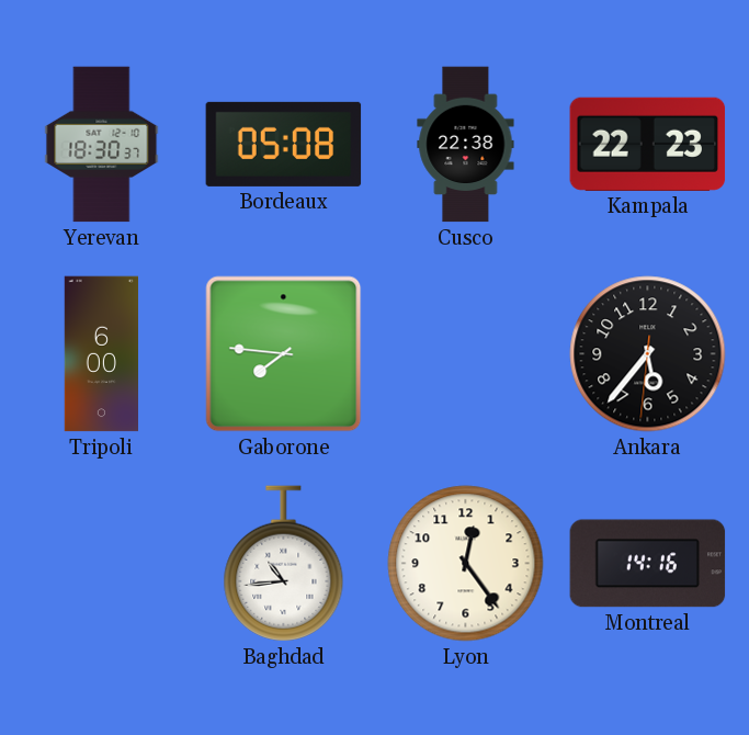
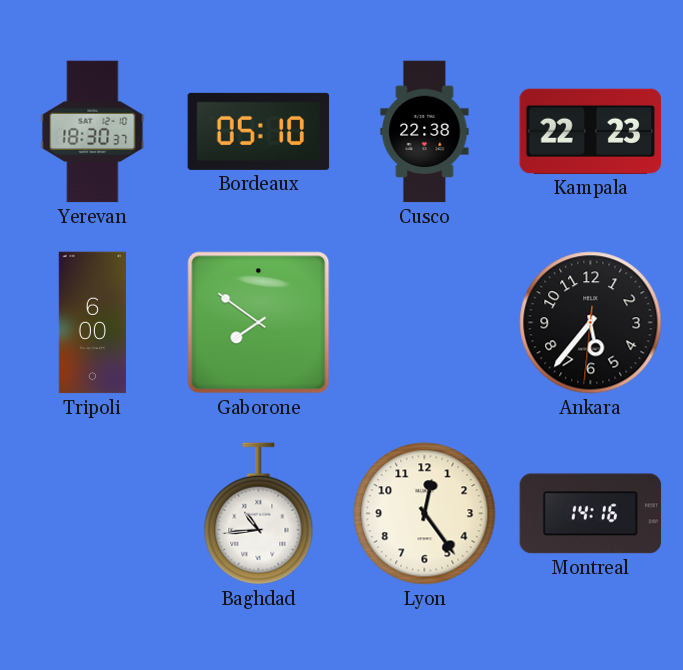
Bordeaux: 05:08 -> 05:10
Gaborone: 7:46 -> 7:51
